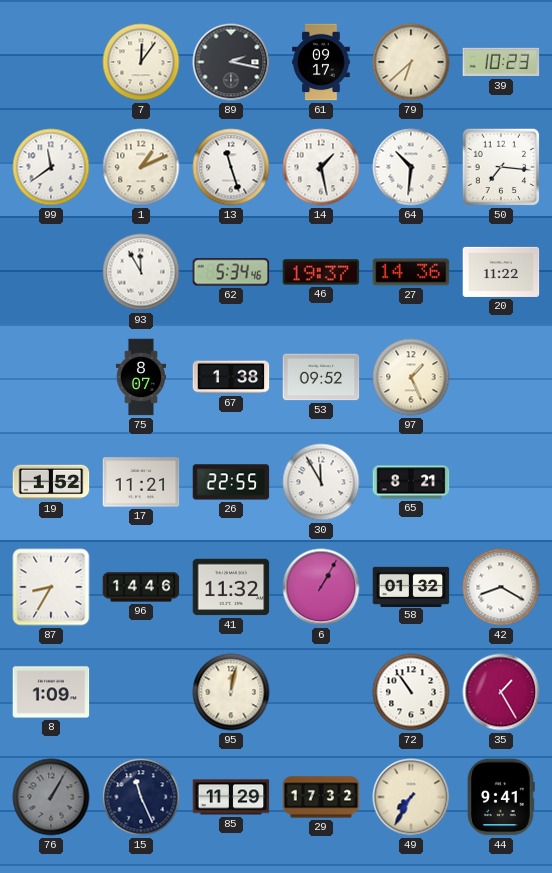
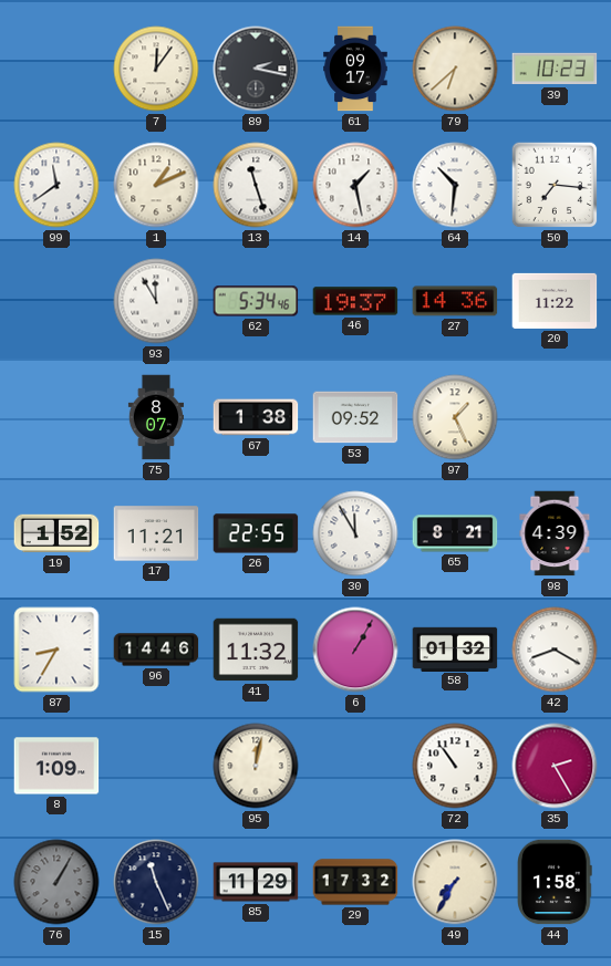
98: none -> 4:39
35: 1:25 -> 2:25
44: 9:41 -> 1:58
